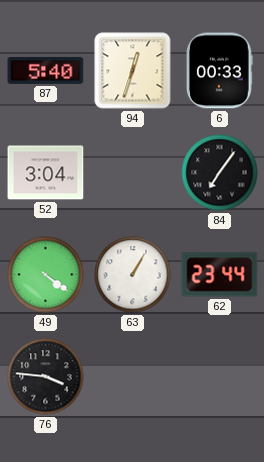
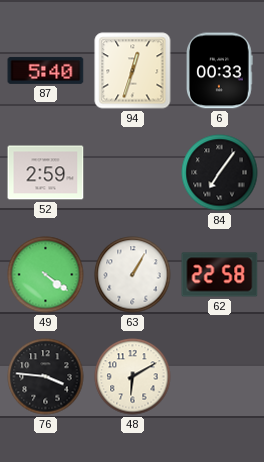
52: 3:04 -> 2:59
62: 23:44 -> 22:58
48: none -> 6:10
